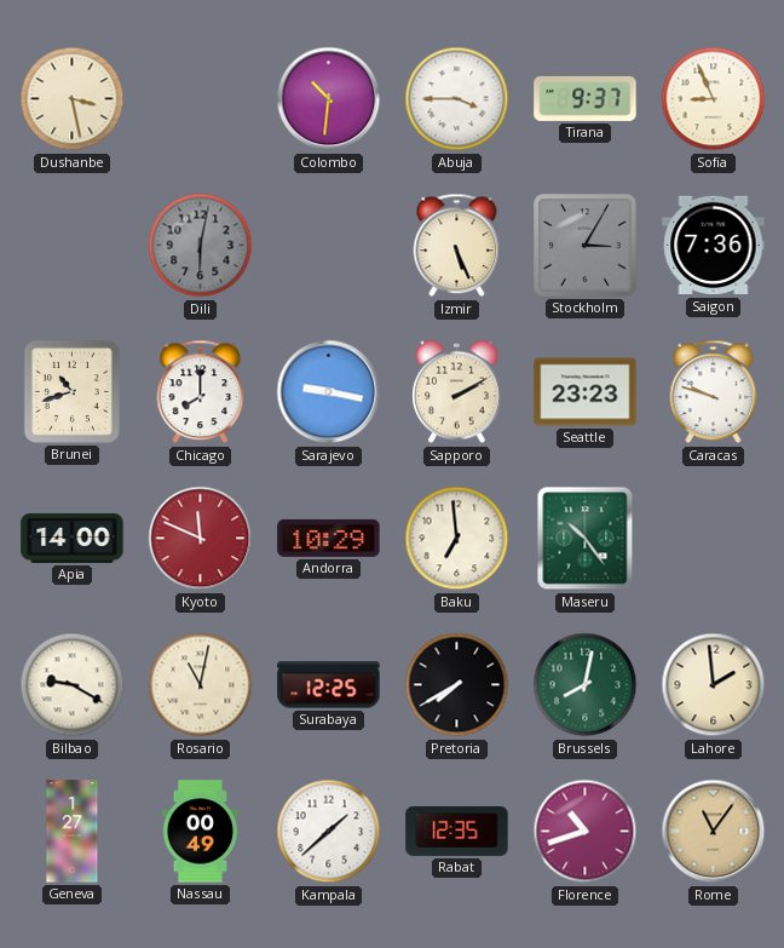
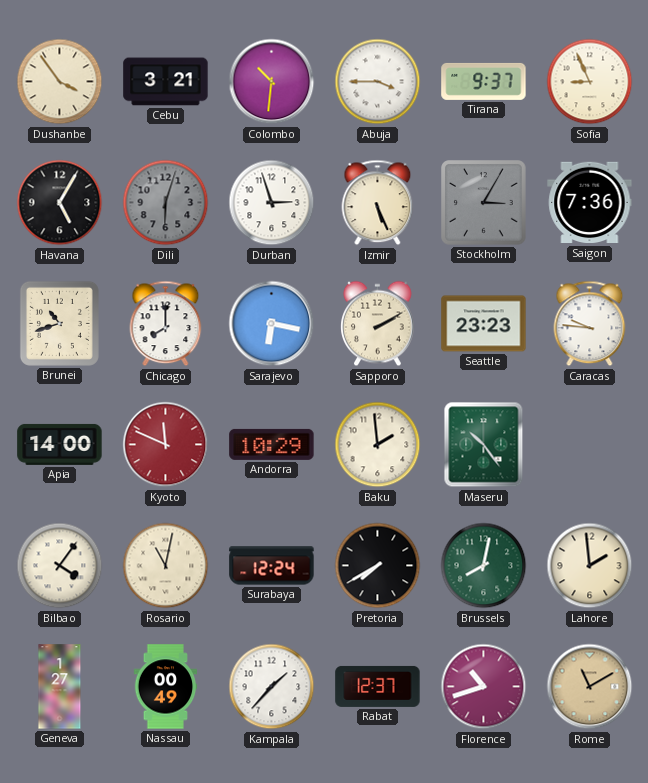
Dushanbe: 3:28 -> 3:54
Cebu: none -> 3:21
Havana: none -> 5:05
Dili: 6:02 -> 6:03
Durban: none -> 2:57
Sarajevo: 9:17 -> 6:17
Caracas: 9:48 -> 9:46
Baku: 6:59 -> 1:59
Bilbao: 9:20 -> 4:06
Surabaya: 12:25 -> 12:24
Kampala: 1:38 -> 1:37
Rabat: 12:35 -> 12:37
Rome: 11:06 -> 11:10
